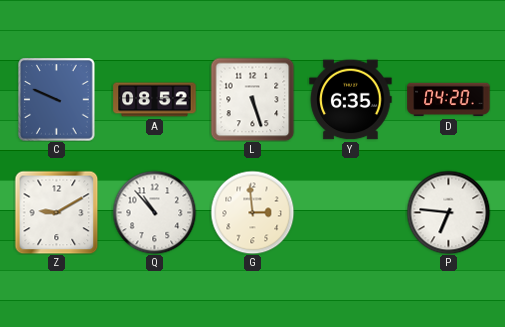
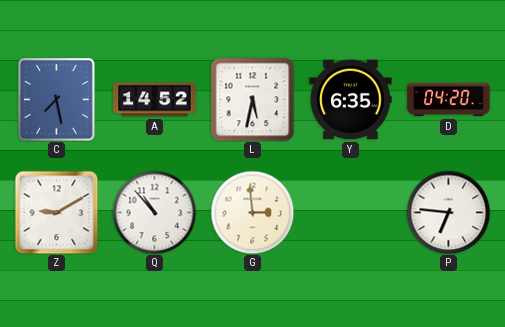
C: 9:49 -> 7:28
A: 08:52 -> 14:52
L: 5:27 -> 5:32
